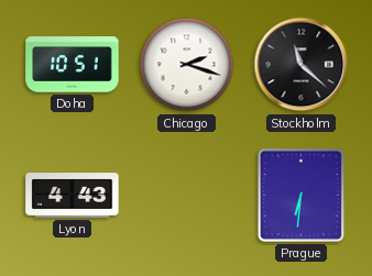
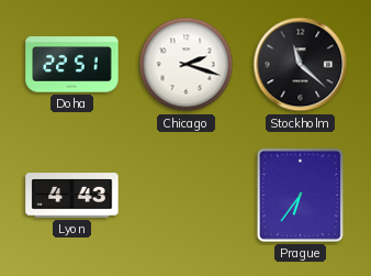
Doha: 10:51 -> 22:51
Prague: 6:31 -> 6:36
